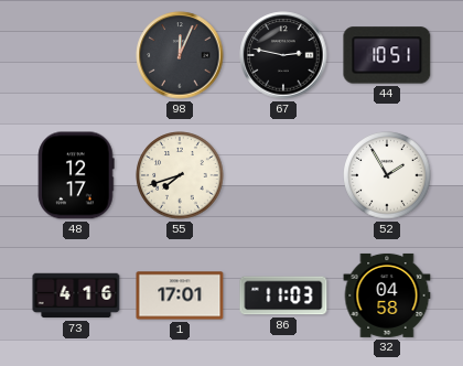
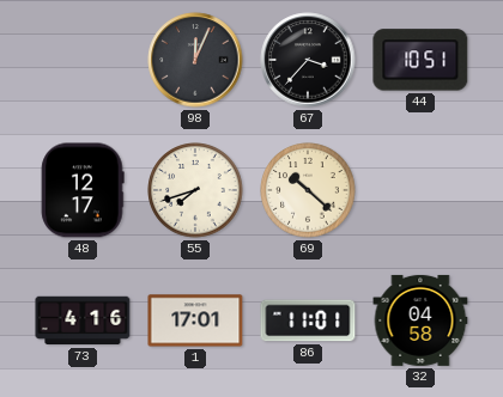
67: 2:47 -> 3:37
69: none -> 10:22
52: 1:55 -> none
86: 11:03 -> 11:01
